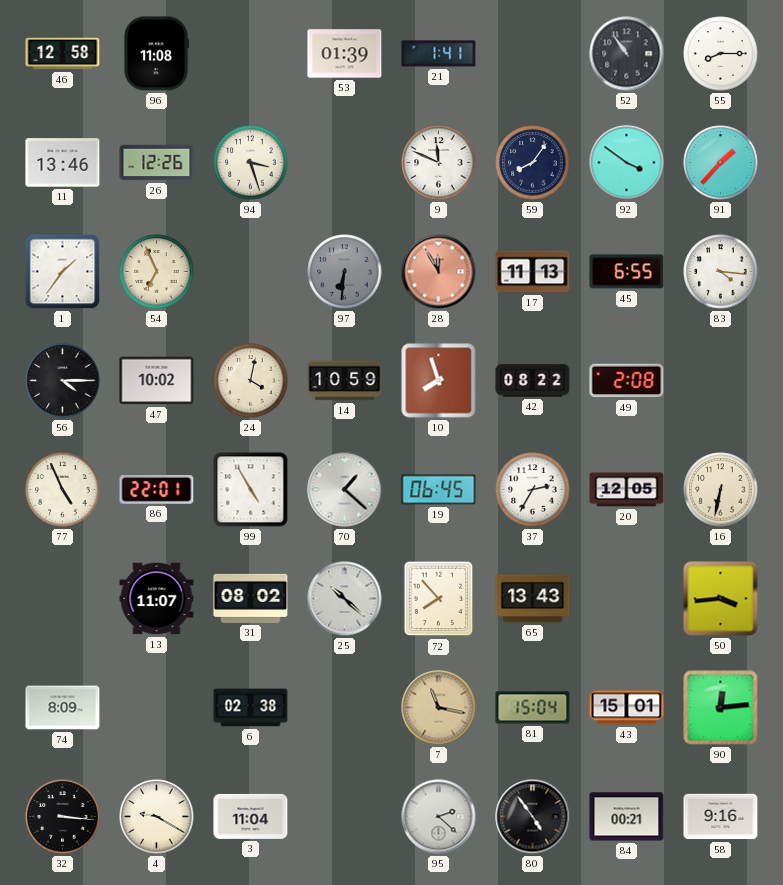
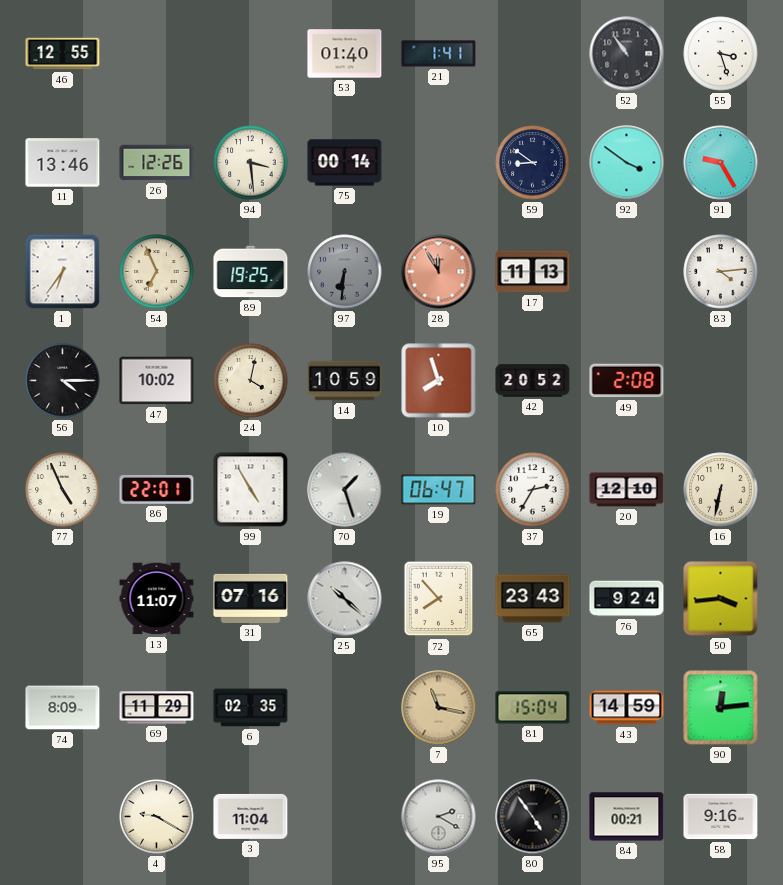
46: 12:58 -> 12:55
96: 11:08 -> none
53: 01:39 -> 01:40
55: 8:15 -> 3:27
94: 3:27 -> 3:29
75: none -> 00:14
9: 11:49 -> none
59: 8:06 -> 8:51
91: 1:37 -> 9:25
1: 1:36 -> 6:36
89: none -> 19:25
45: 6:55 -> none
83: 4:16 -> 4:14
42: 08:22 -> 20:52
70: 1:22 -> 1:27
19: 06:45 -> 06:47
20: 12:05 -> 12:10
31: 08:02 -> 07:16
65: 13:43 -> 23:43
76: none -> 9:24
69: none -> 11:29
6: 02:38 -> 02:35
43: 15:01 -> 14:59
32: 3:16 -> none
95: 2:22 -> 2:20
